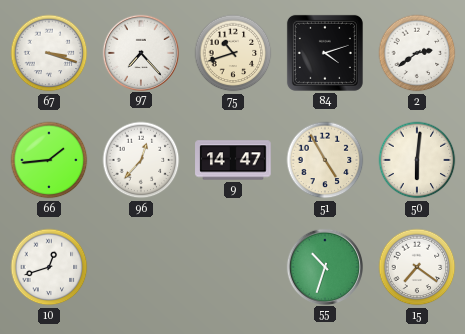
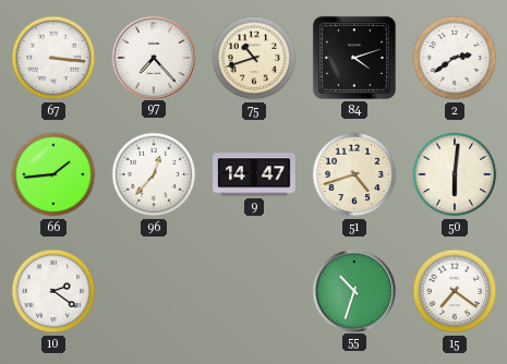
67: 3:18 -> 3:16
51: 4:55 -> 4:42
10: 12:42 -> 2:21
